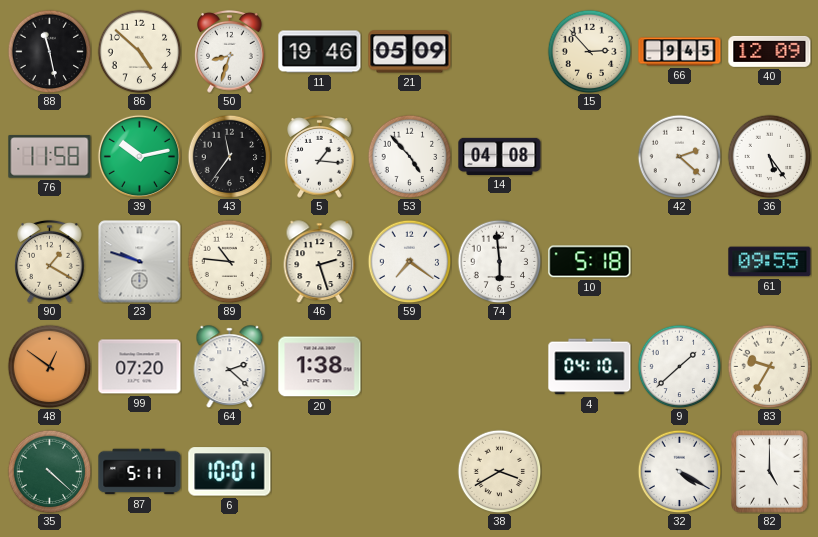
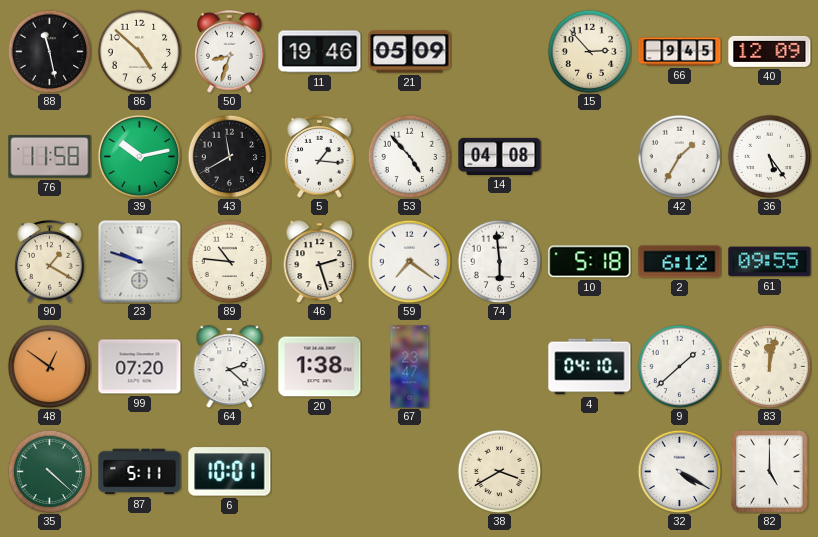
43: 11:36 -> 11:40
42: 2:22 -> 1:35
2: none -> 6:12
67: none -> 23:47
83: 9:35 -> 12:02
